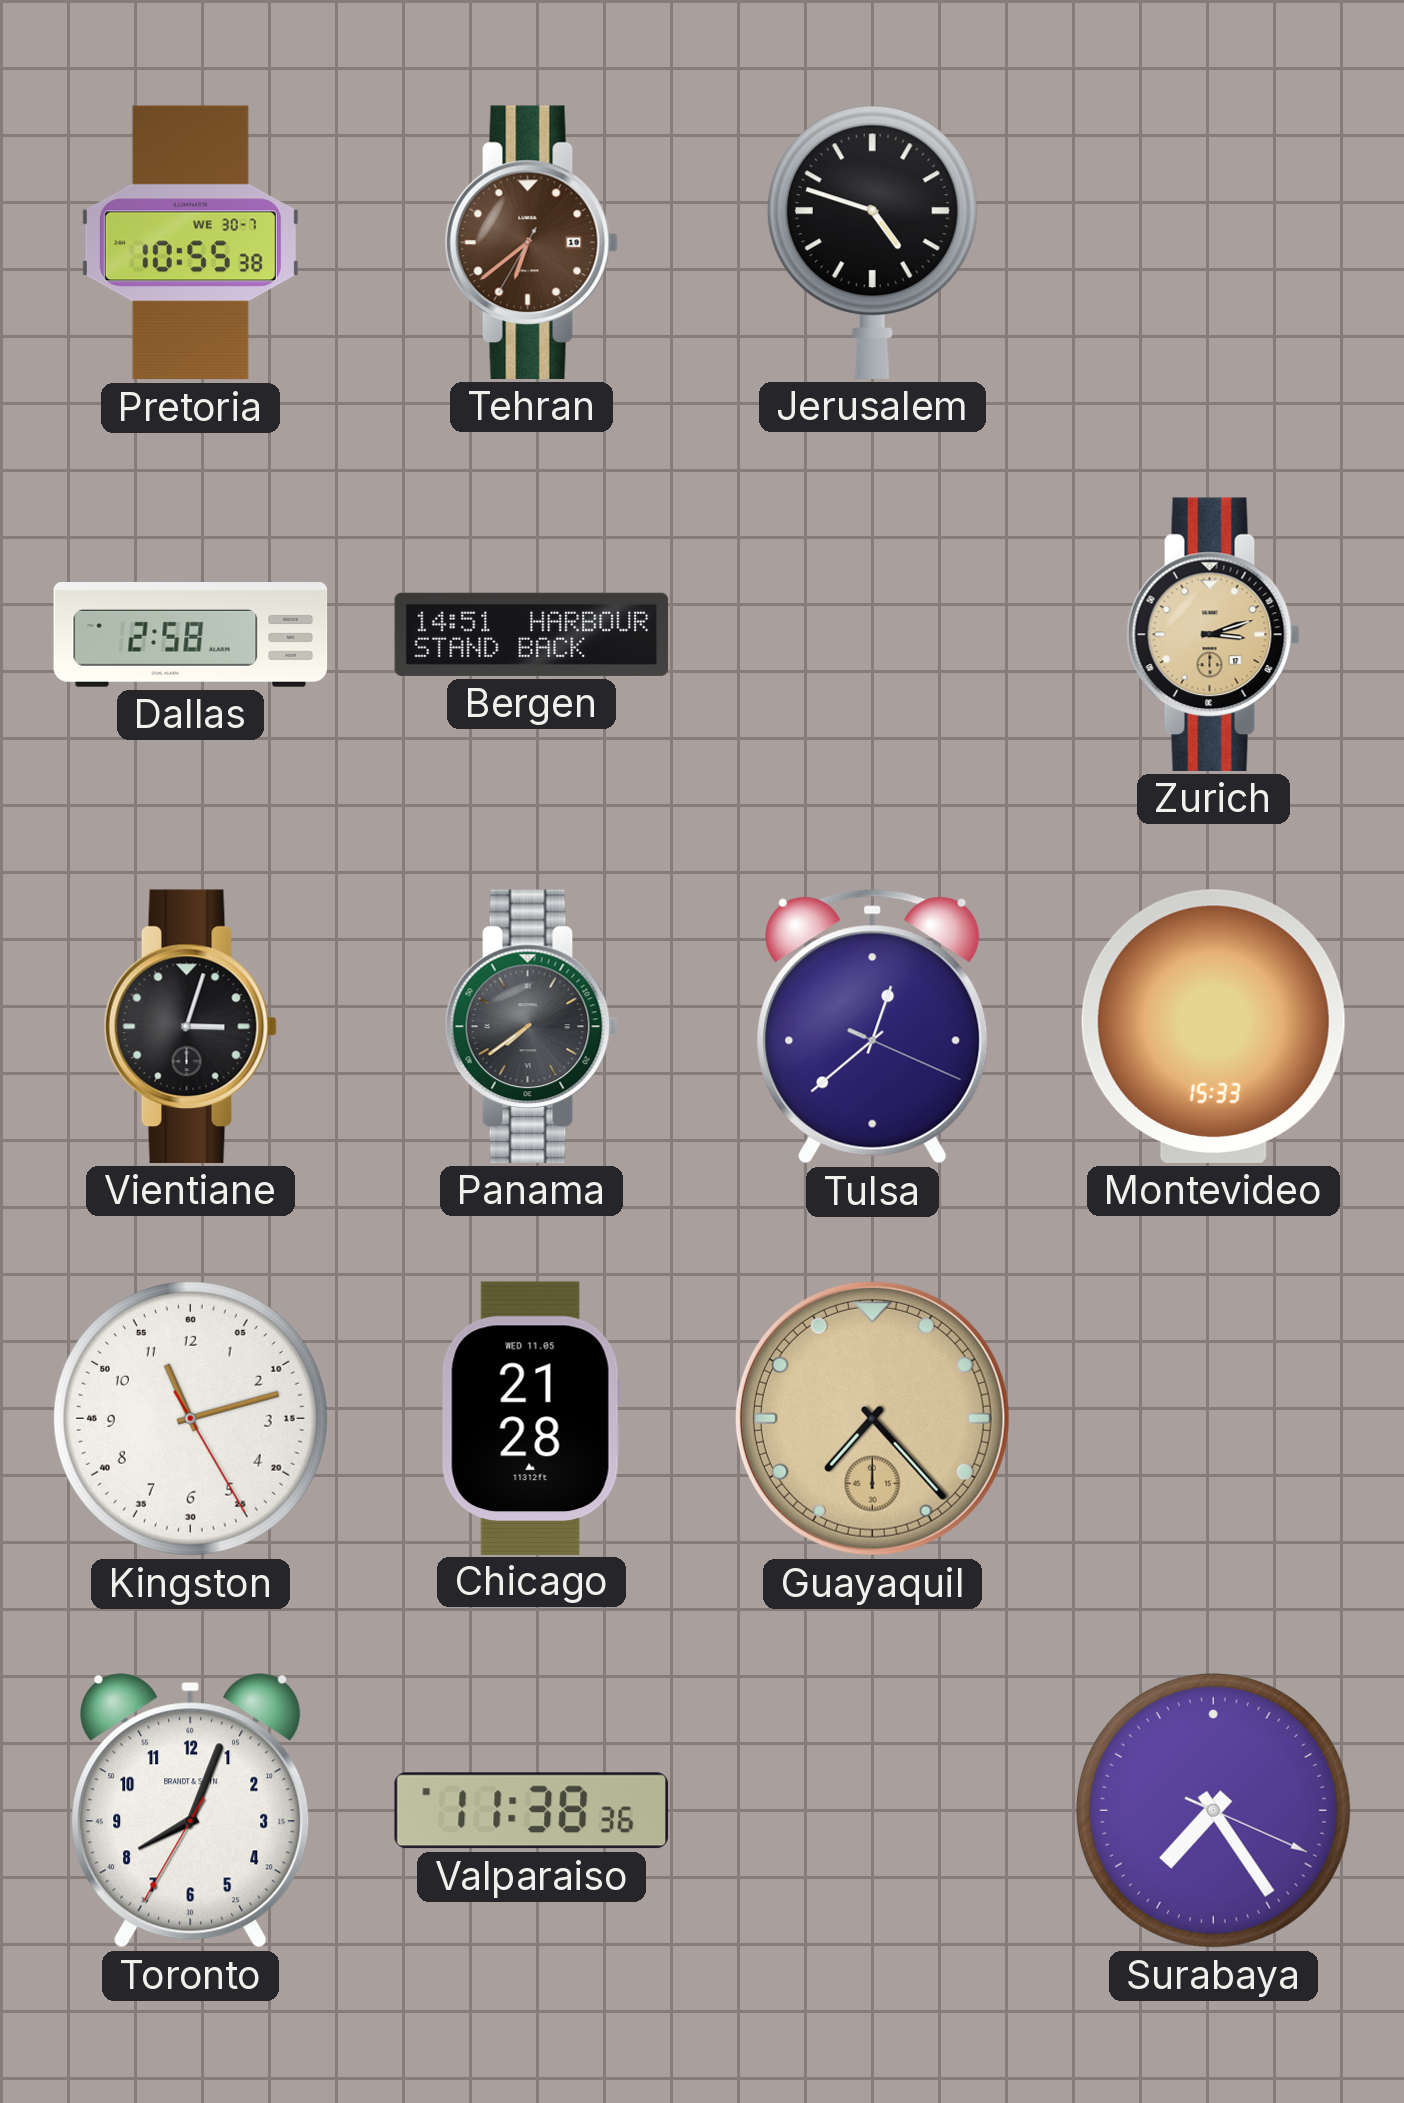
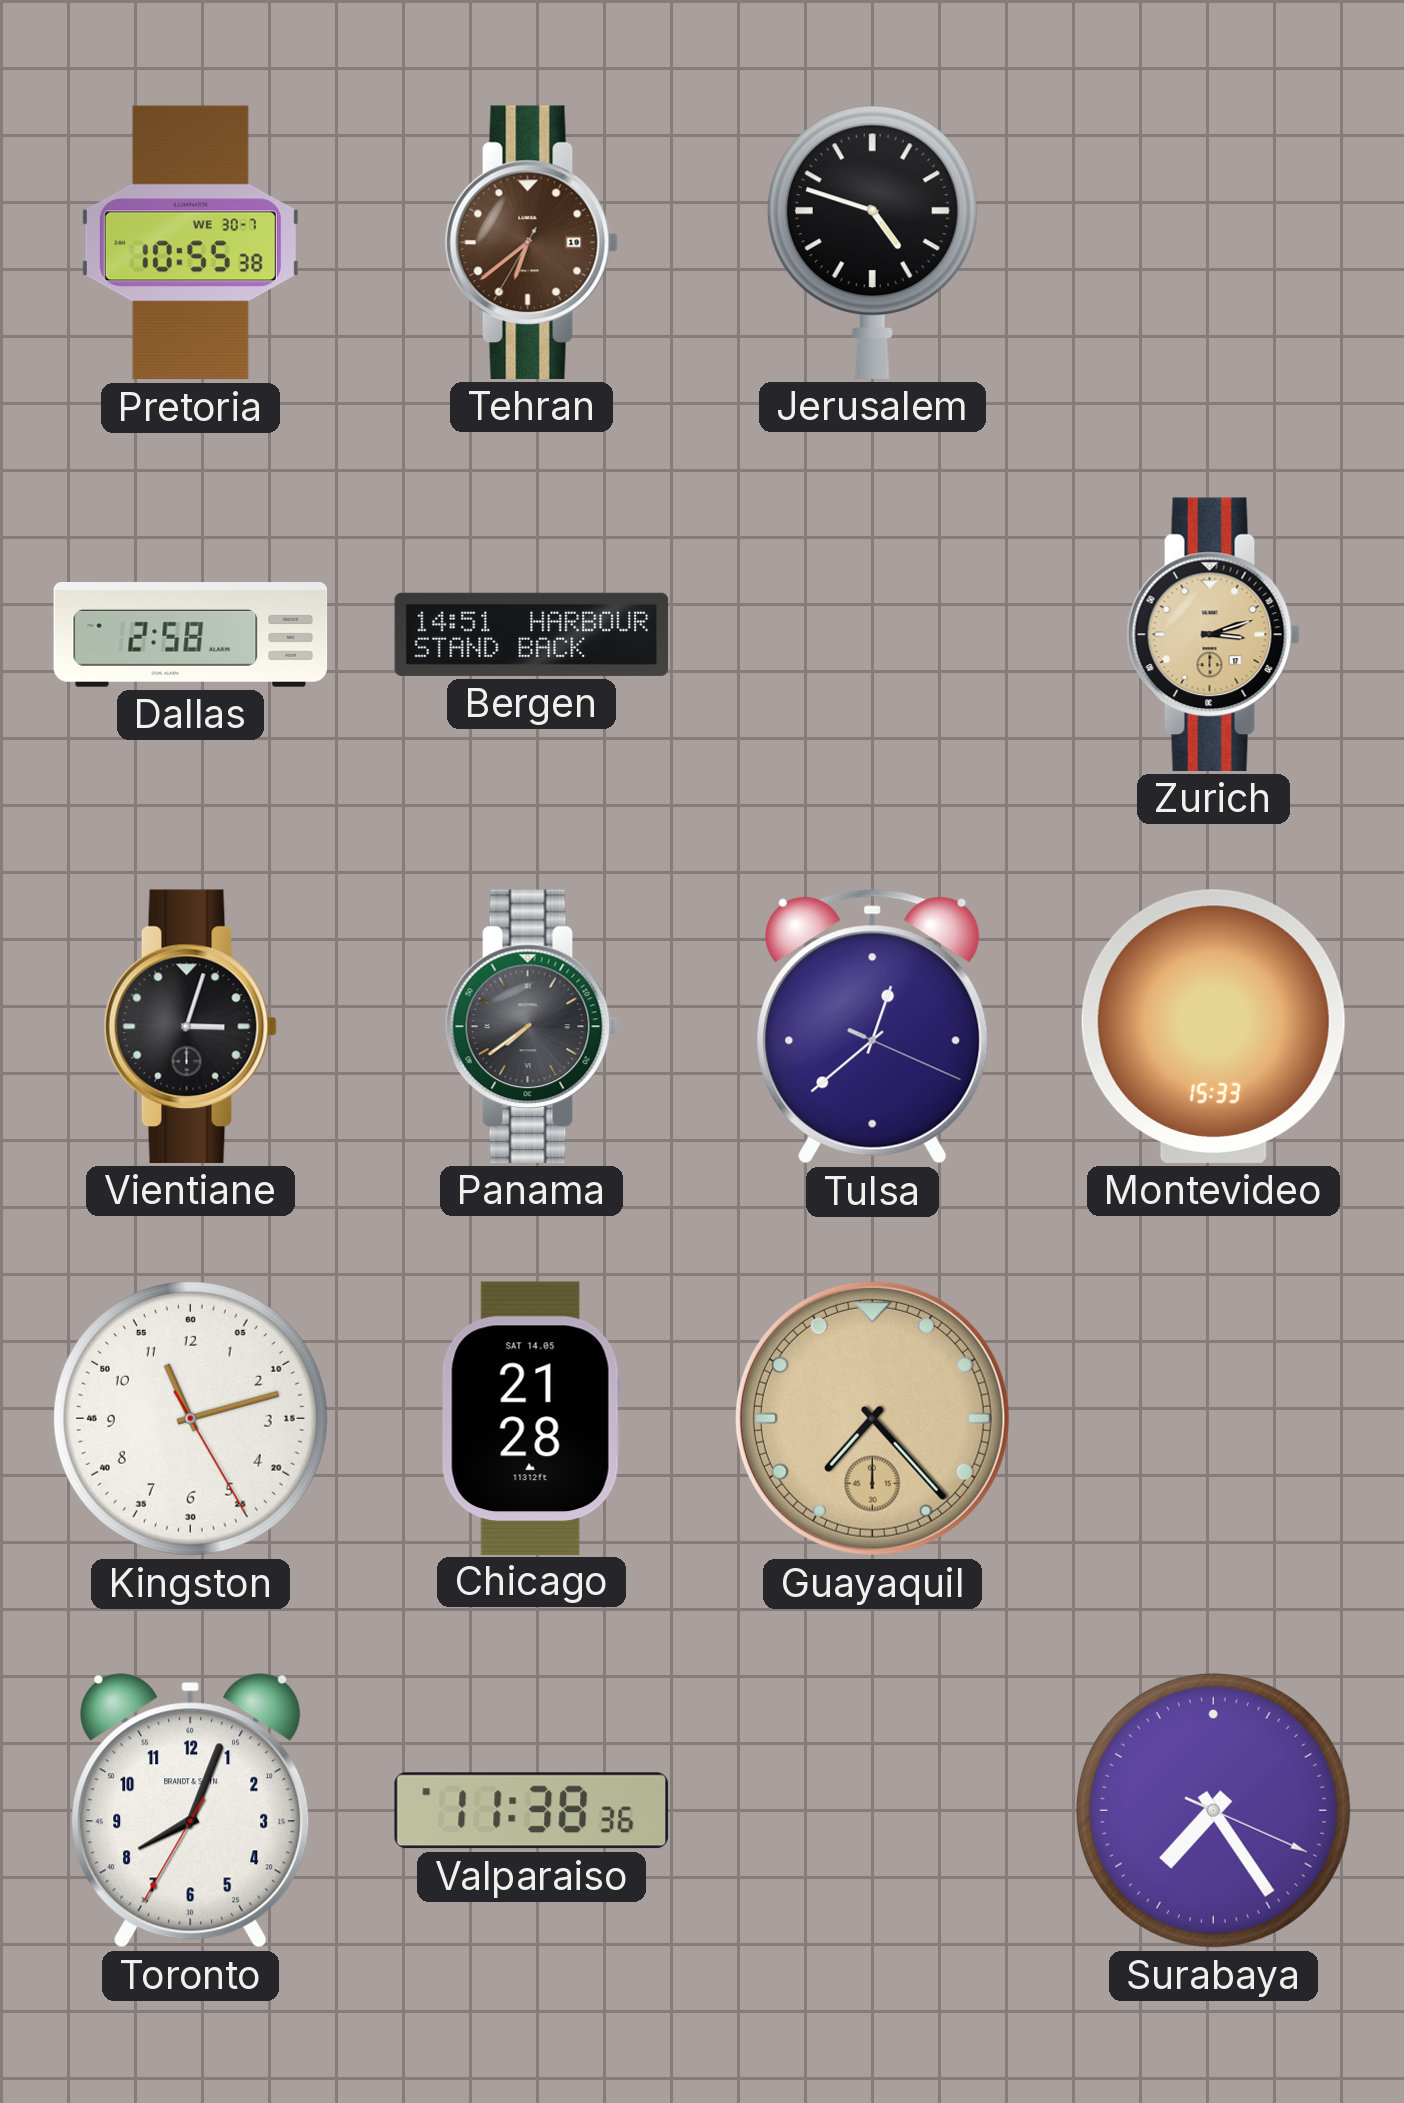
Chicago date: WED 11.05 -> SAT 14.05
